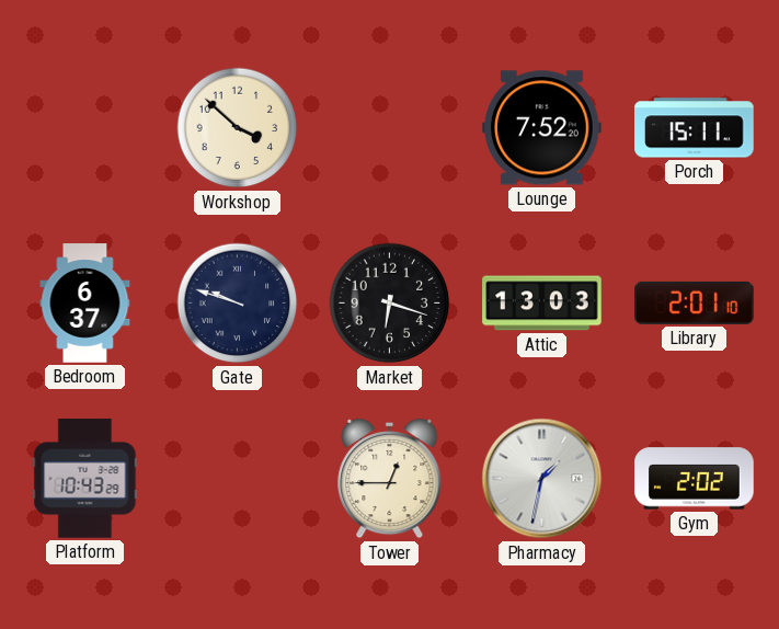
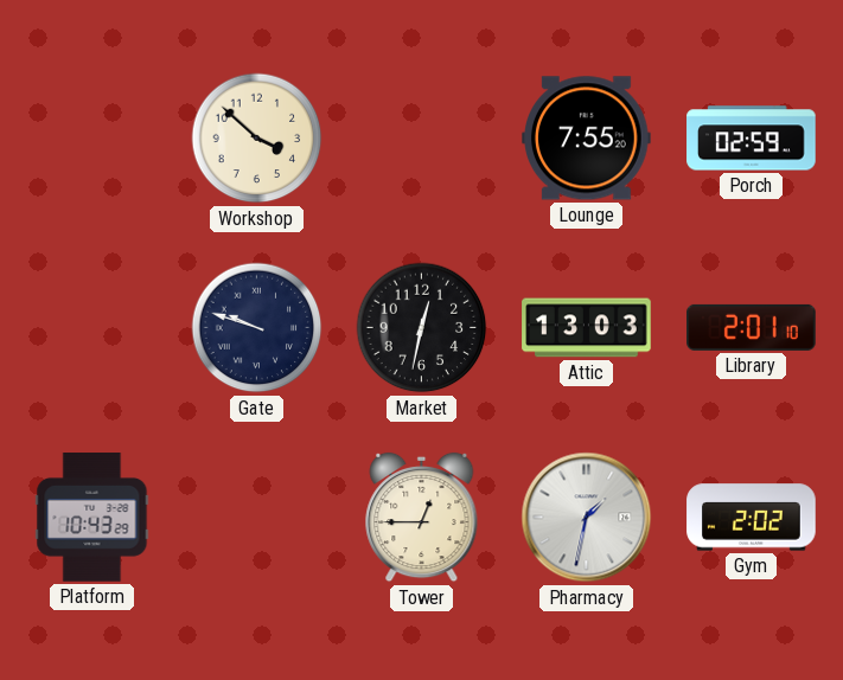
Lounge: 7:52 -> 7:55
Porch: 15:11 -> 02:59
Bedroom: 6:37 -> none
Market: 6:18 -> 12:32
